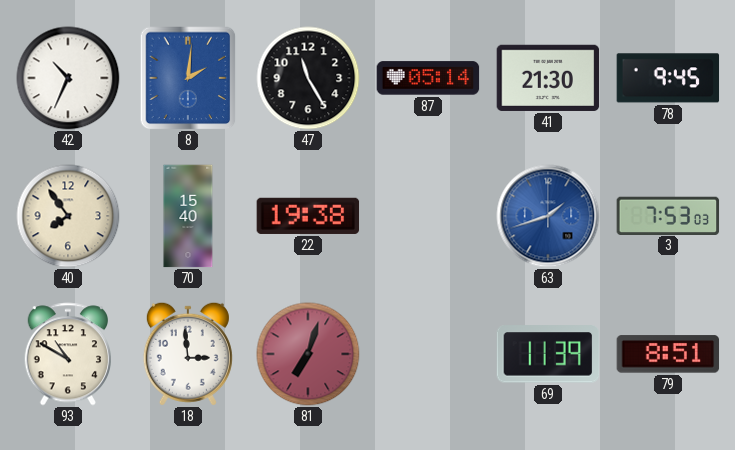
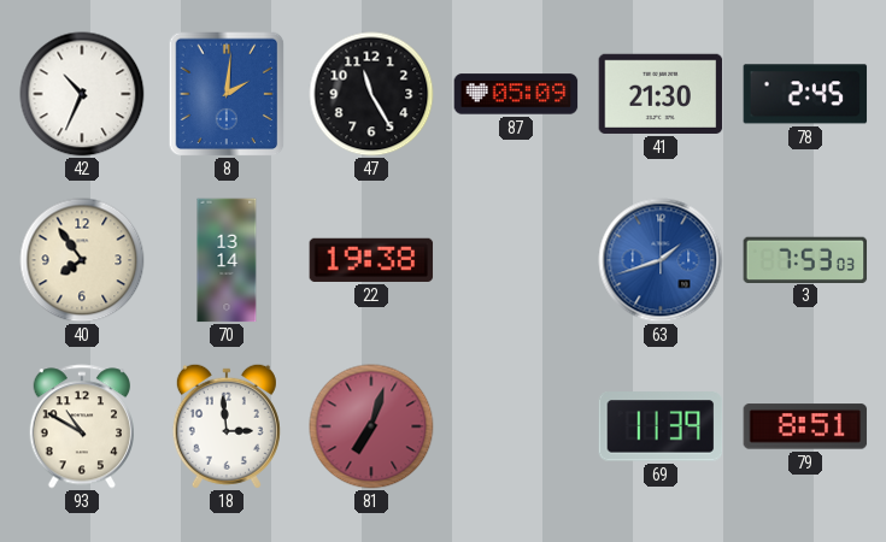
87: 05:14 -> 05:09
78: 9:45 -> 2:45
70: 15:40 -> 13:14
